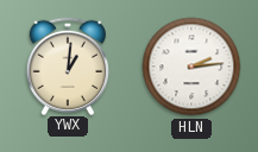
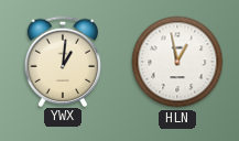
HLN: 2:14 -> 12:58
